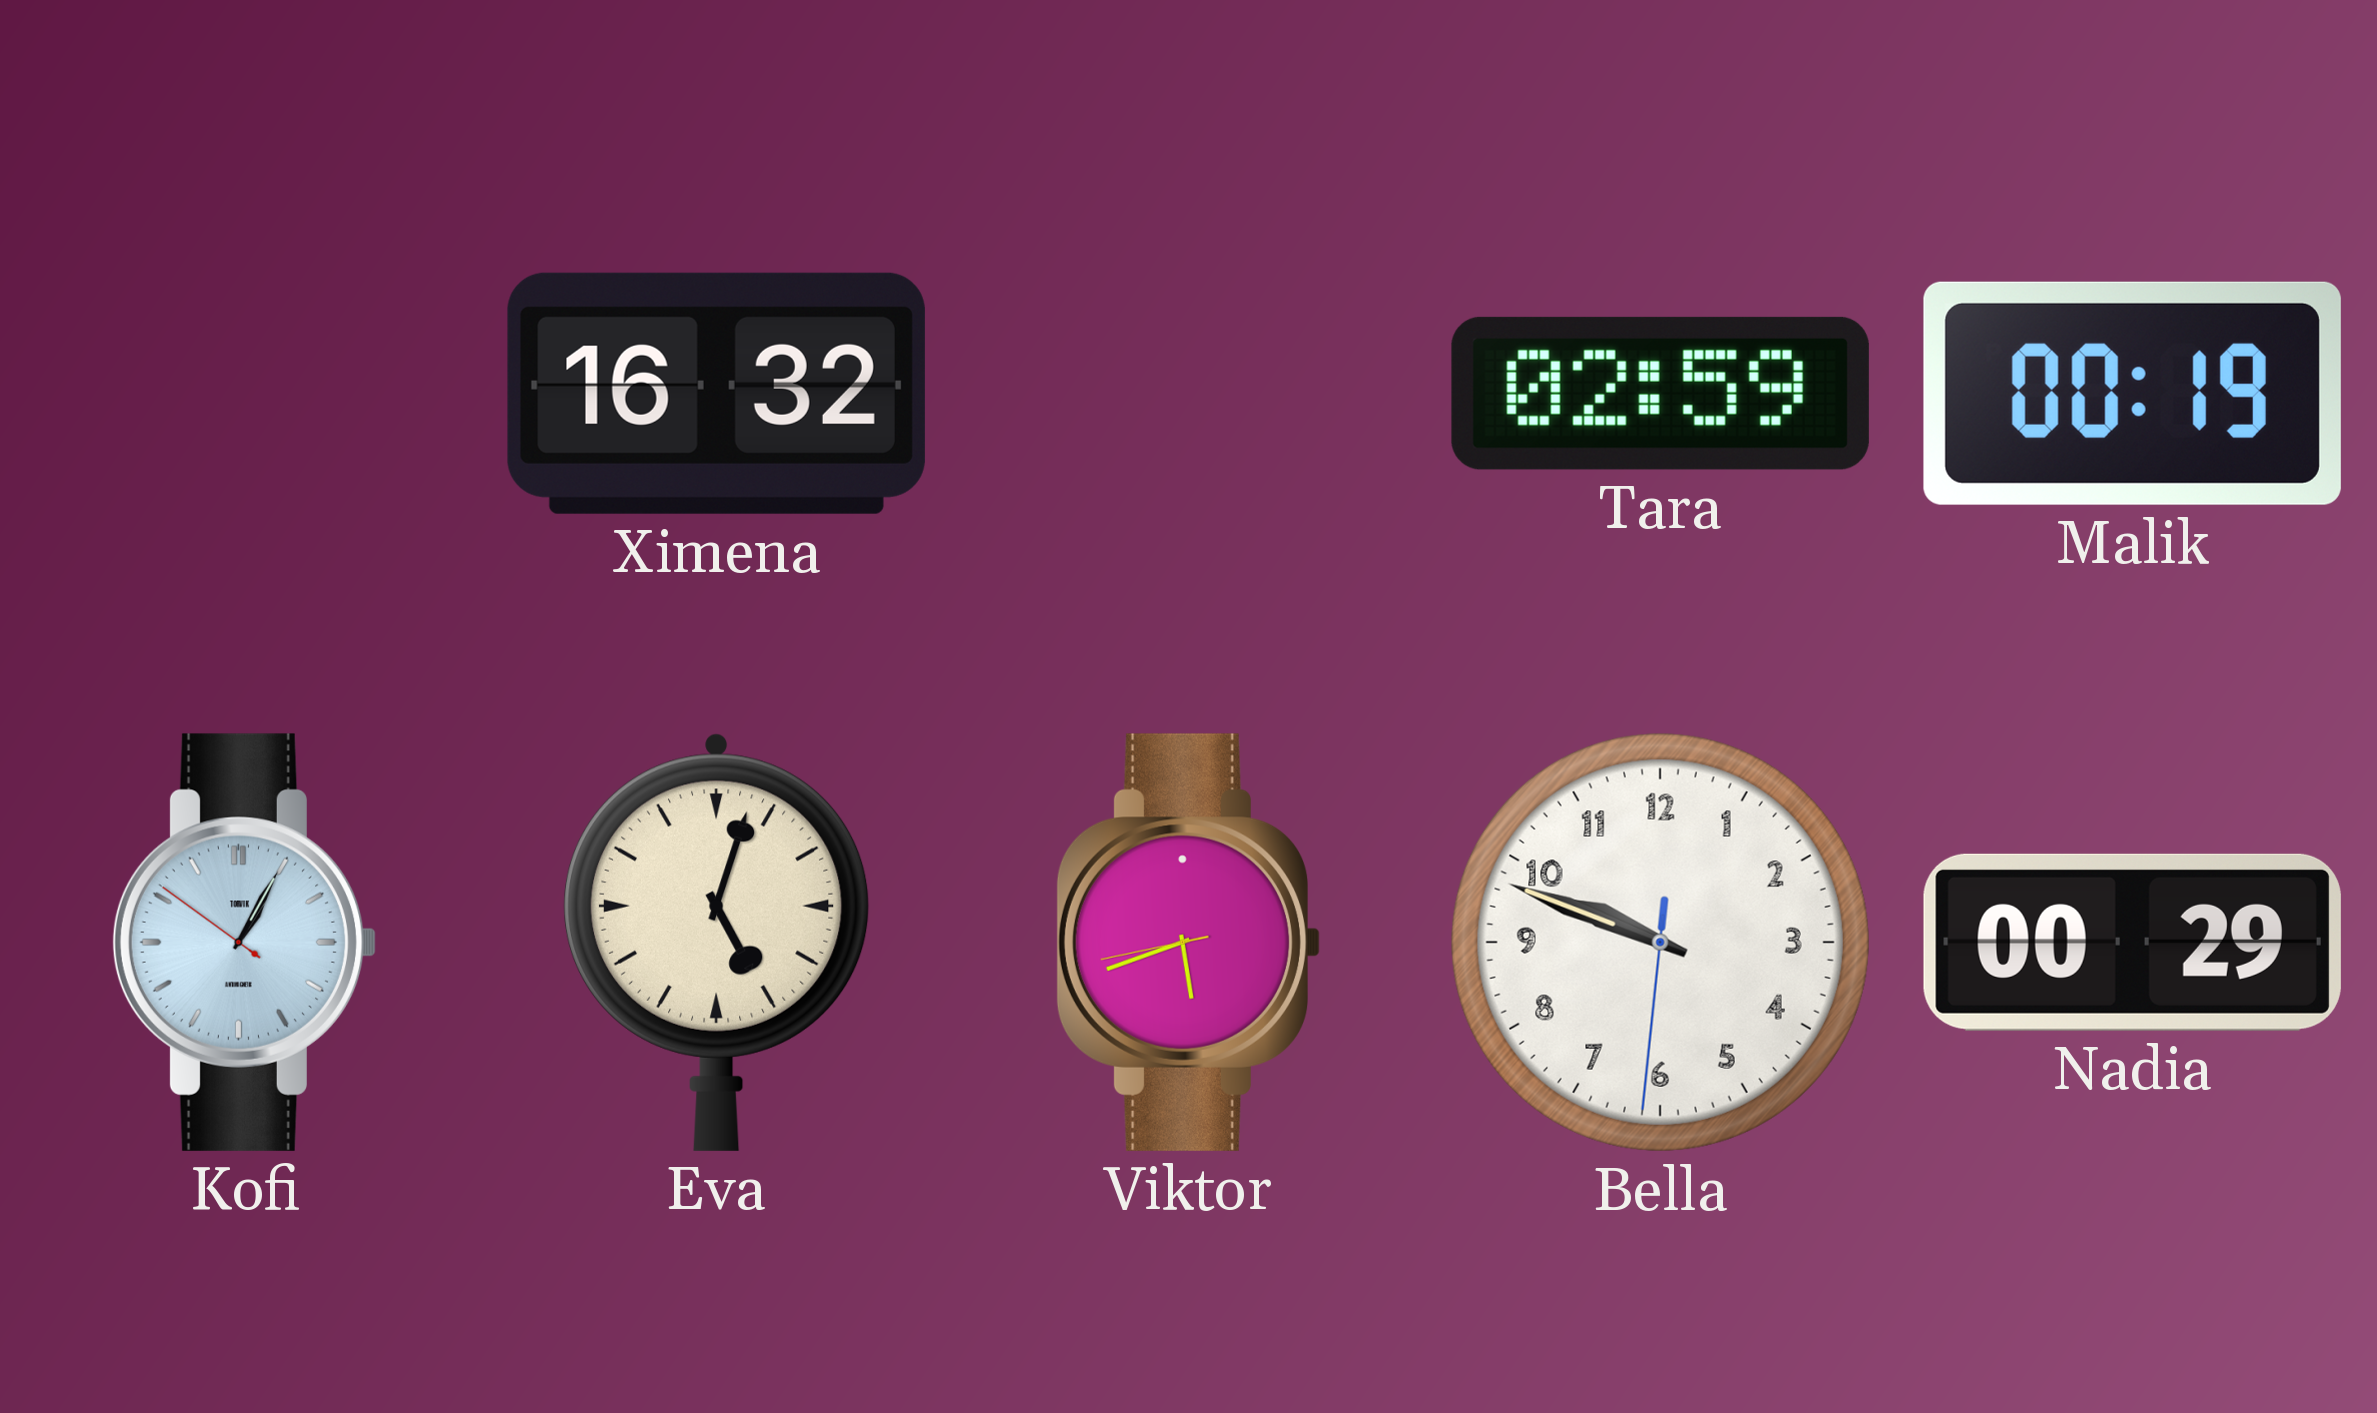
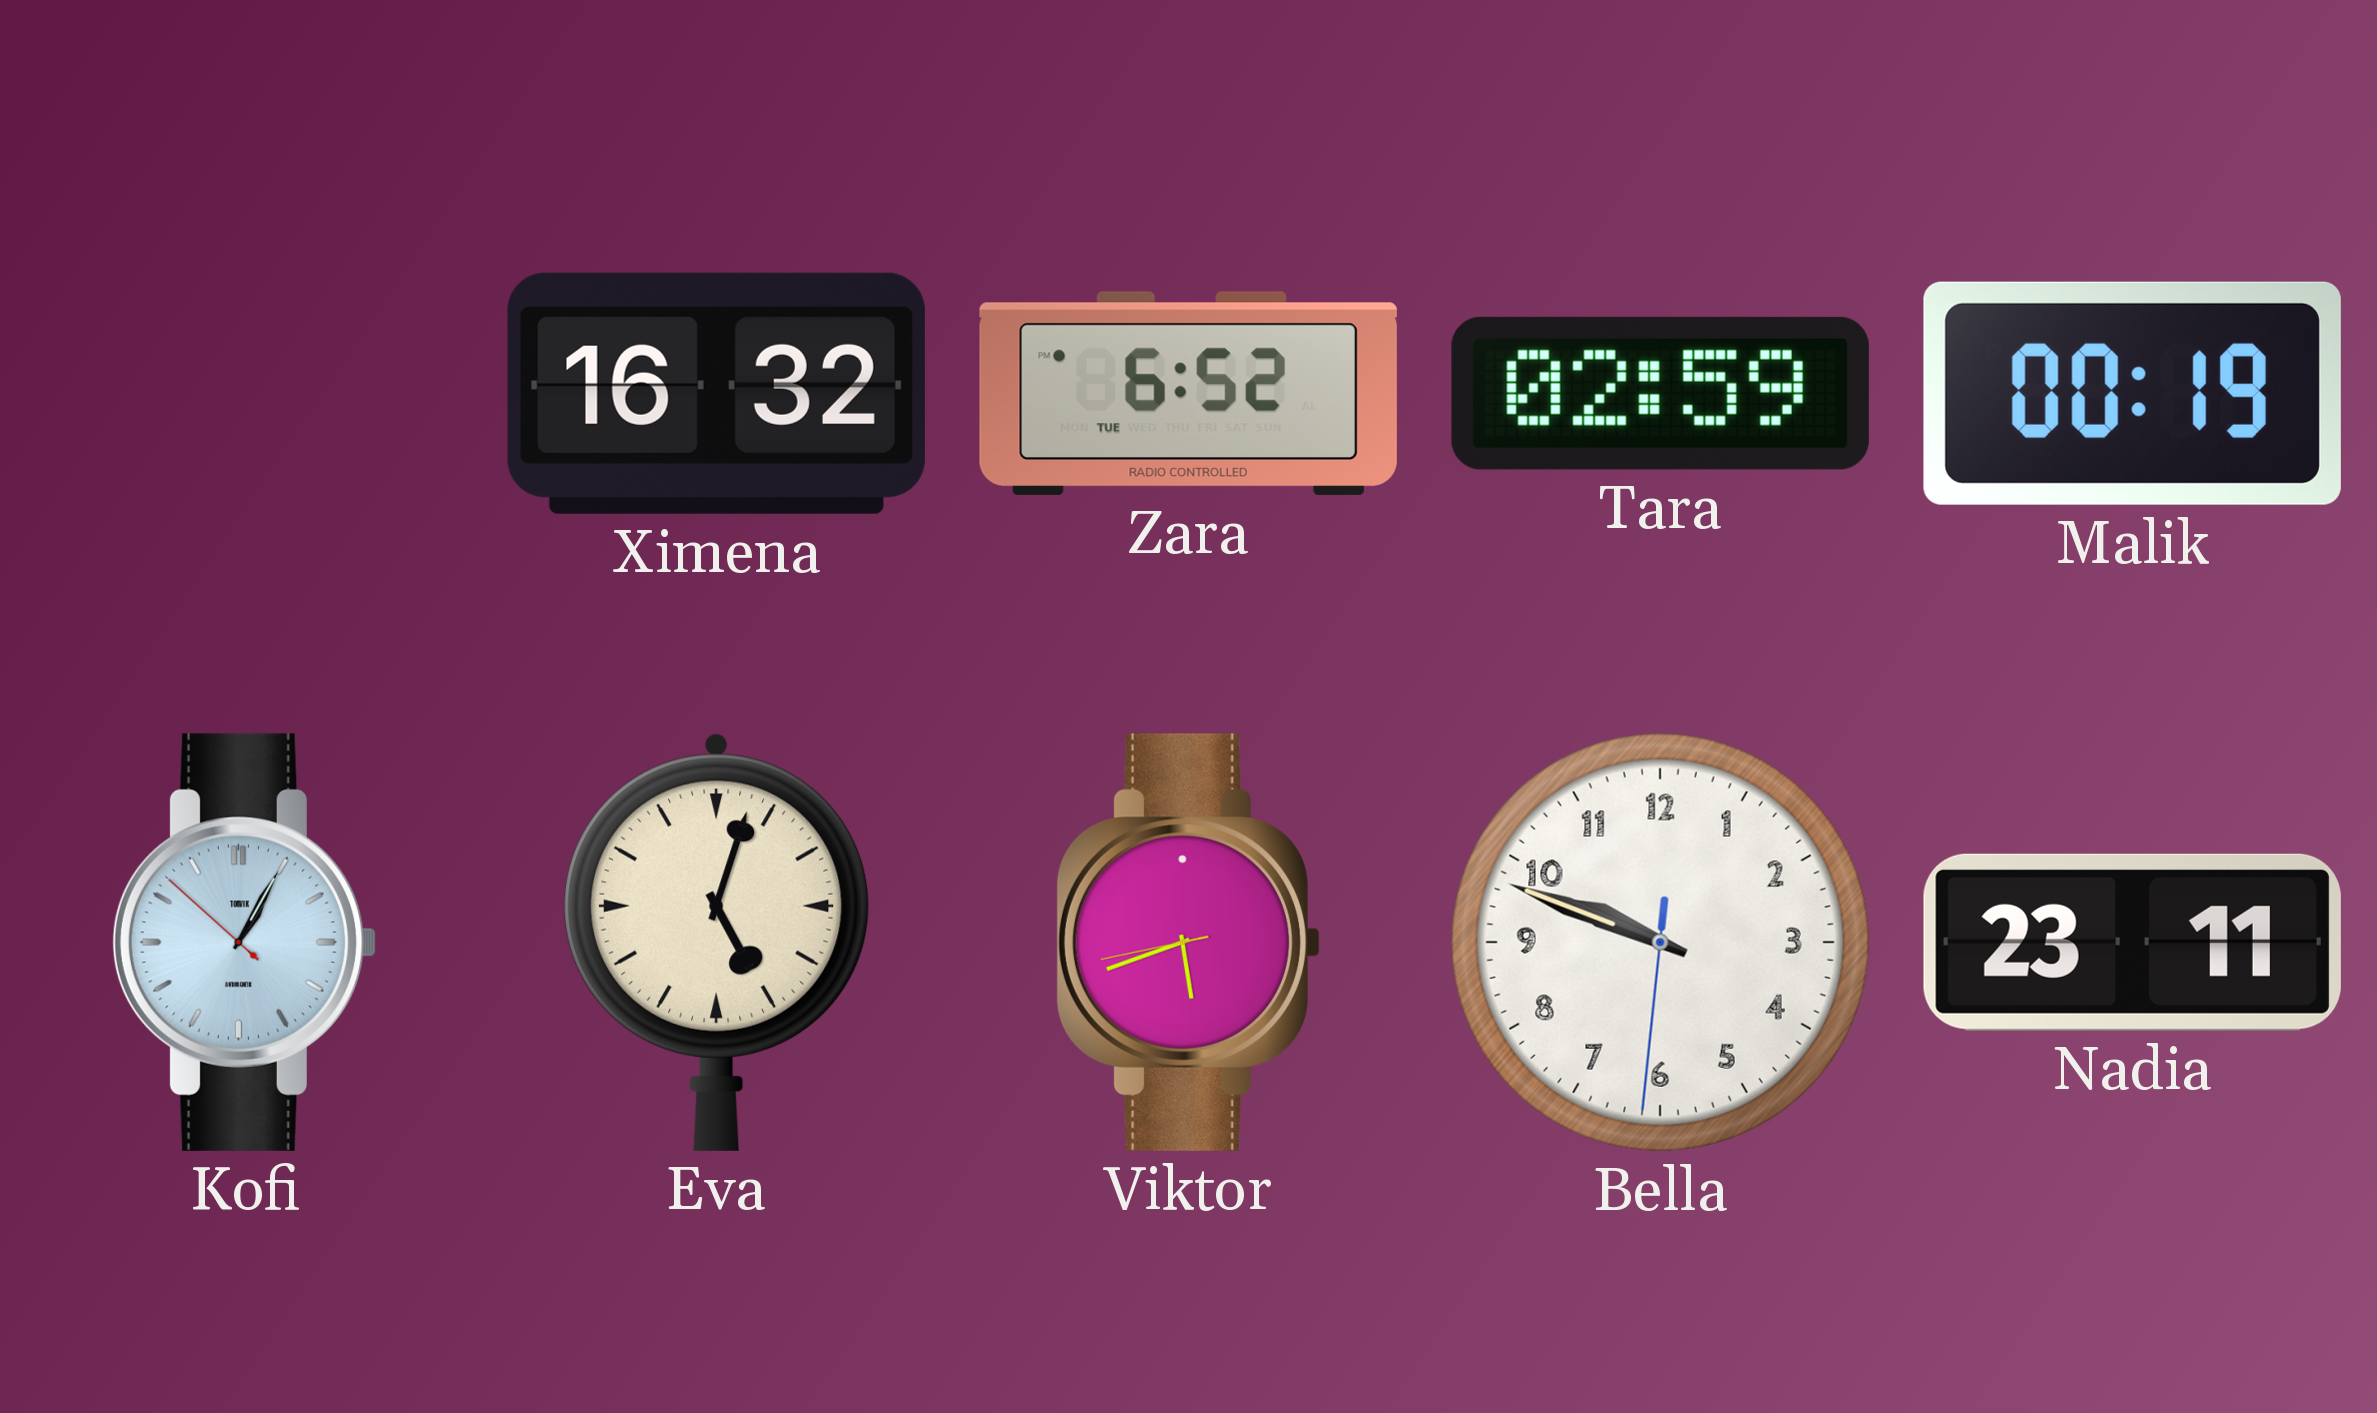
Zara: none -> 6:52
Kofi: 1:04:51 -> 1:04:52
Nadia: 00:29 -> 23:11
